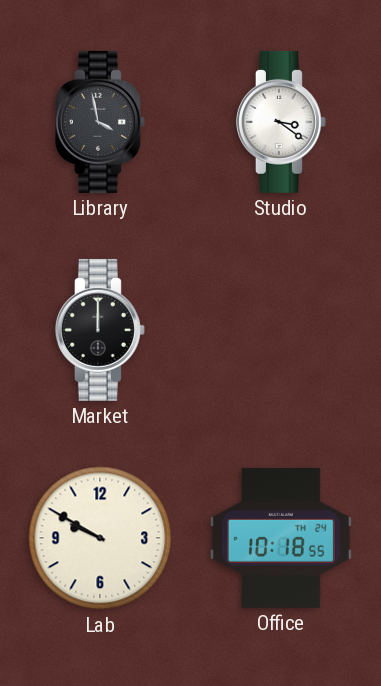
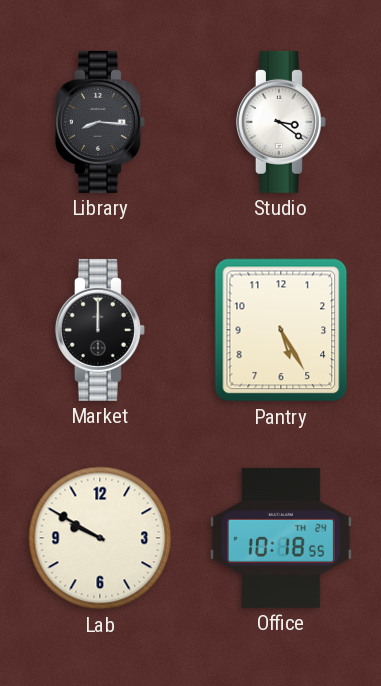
Library: 3:58 -> 8:16
Pantry: none -> 5:25
